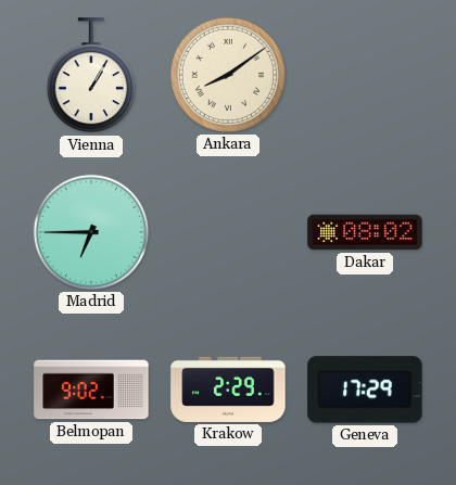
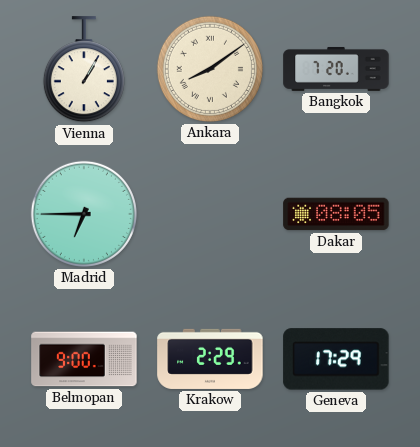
Bangkok: none -> 7:20
Dakar: 08:02 -> 08:05
Belmopan: 9:02 -> 9:00
